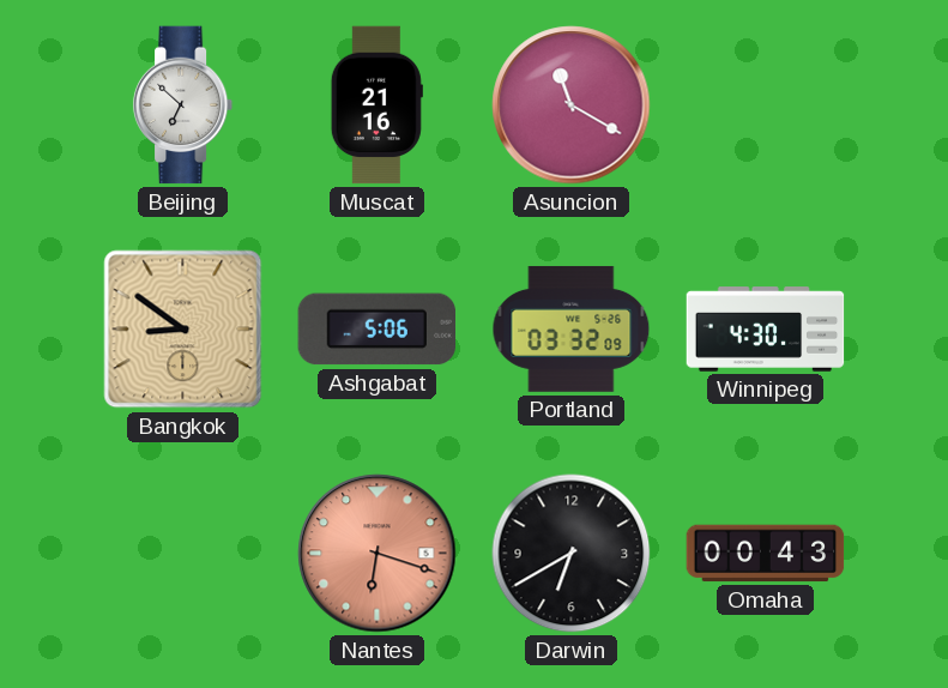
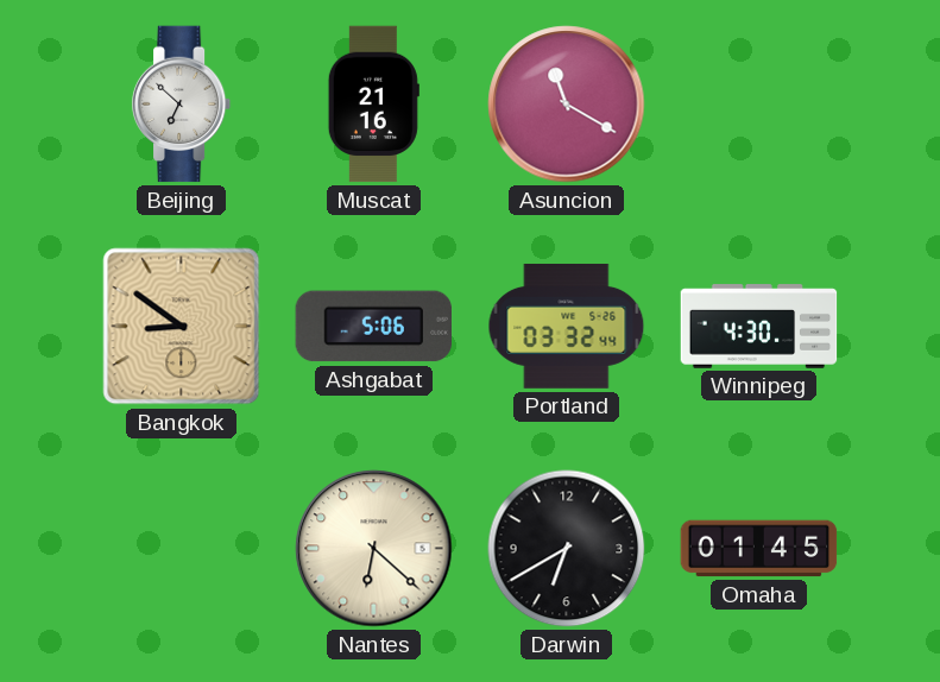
Portland: 03:32:09 -> 03:32:44
Nantes: 6:18 -> 6:22
Nantes dial: salmon -> cream
Omaha: 00:43 -> 01:45
